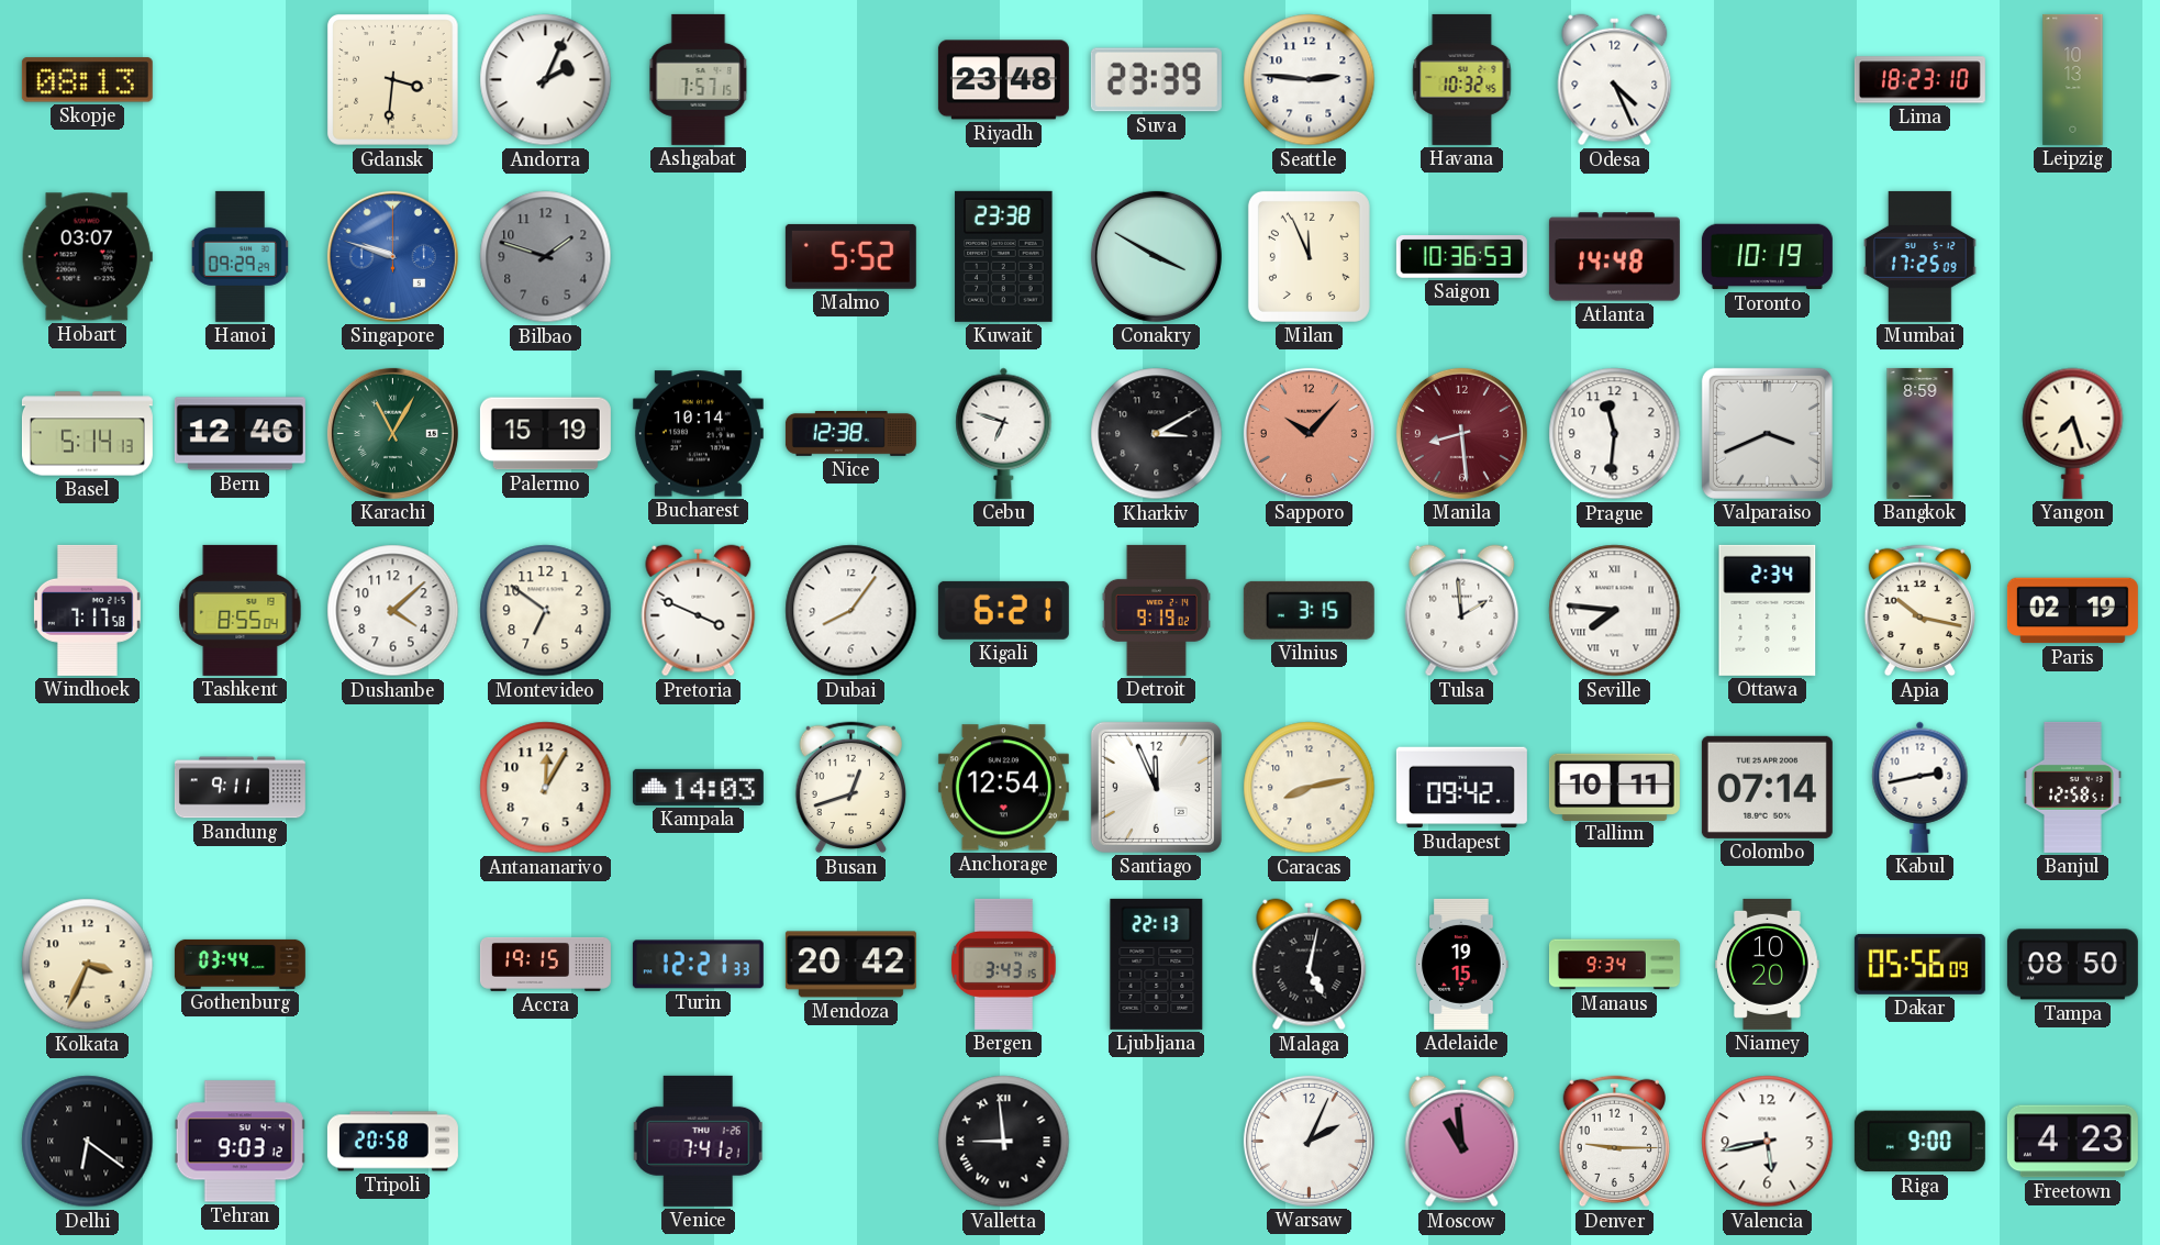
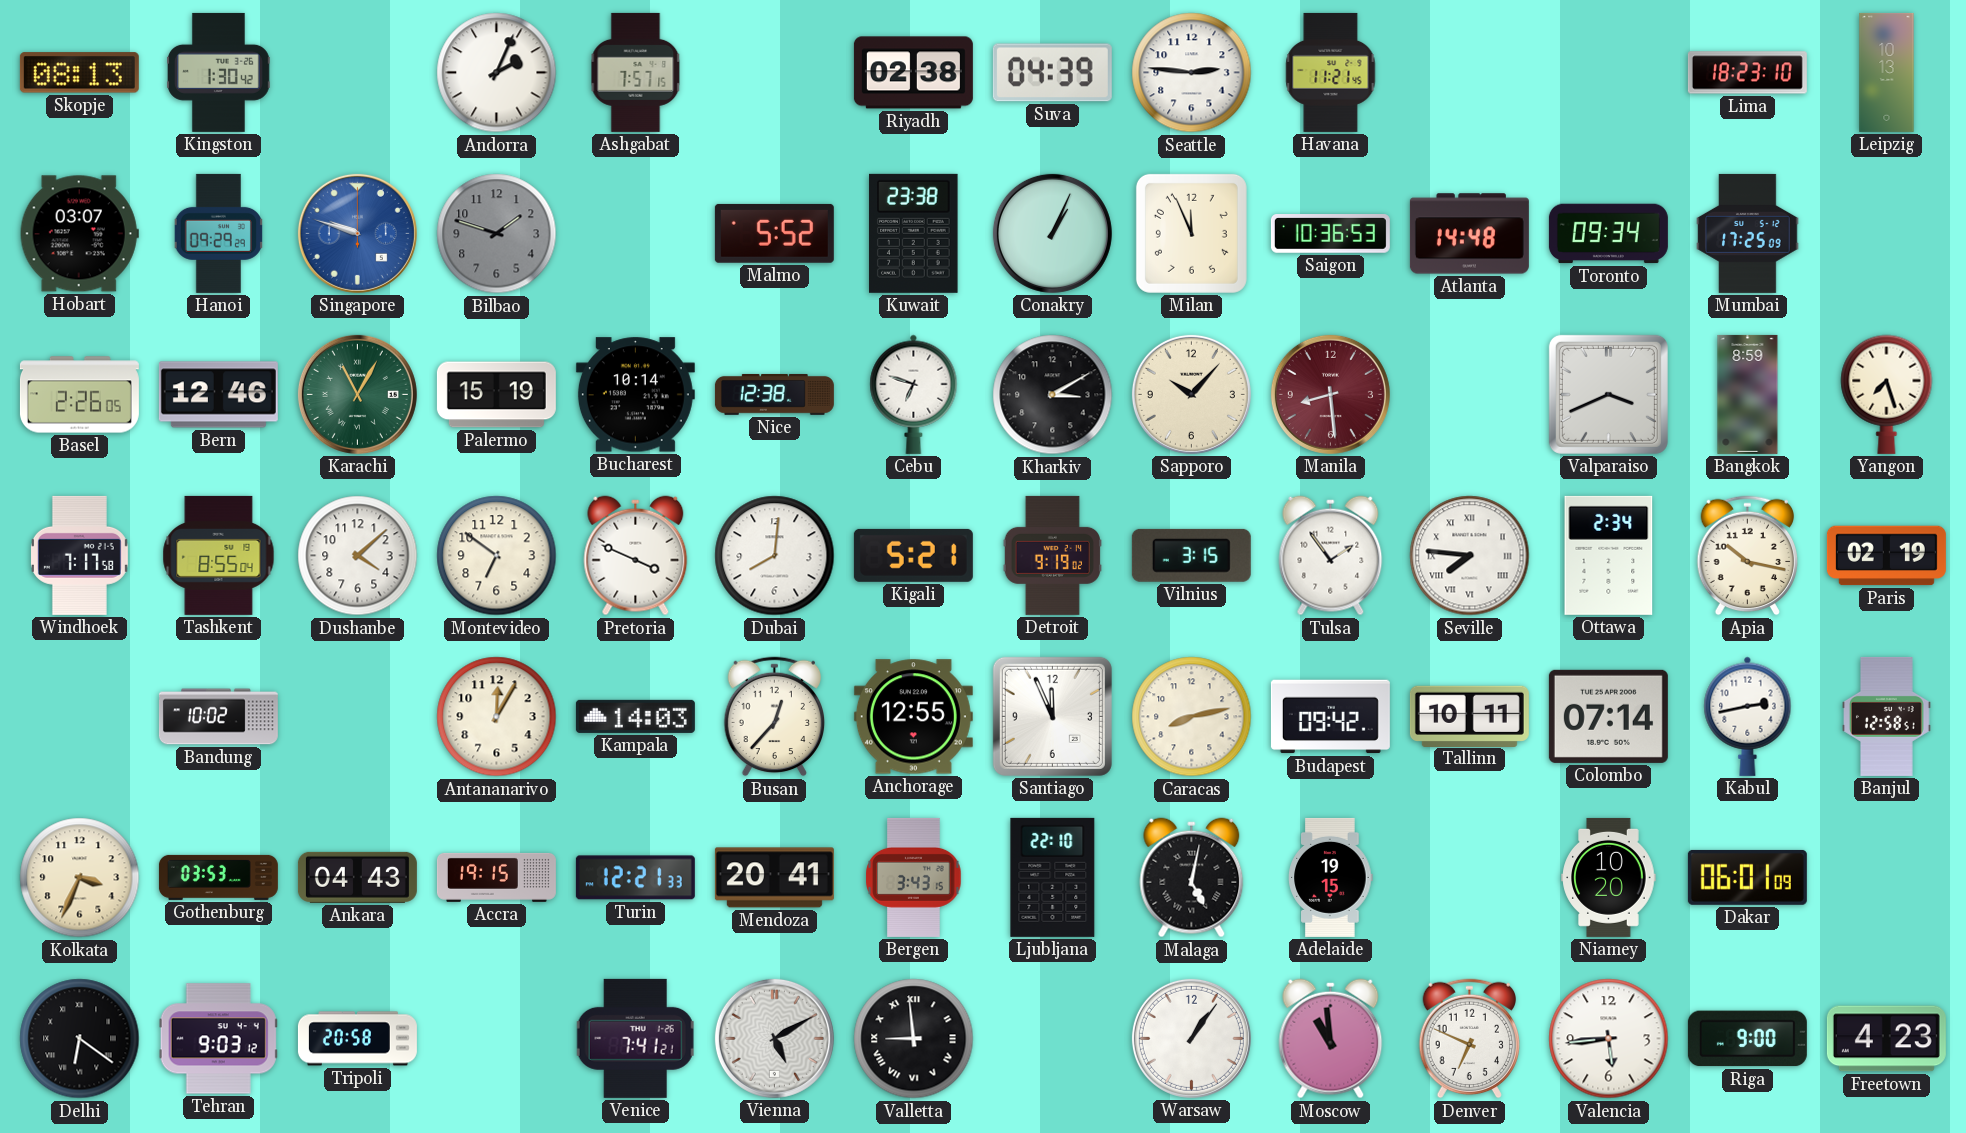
Kingston: none -> 1:30
Gdansk: 3:31 -> none
Riyadh: 23:48 -> 02:38
Suva: 23:39 -> 04:39
Havana: 10:32 -> 11:21
Odesa: 4:26 -> none
Conakry: 3:50 -> 1:04
Toronto: 10:19 -> 09:34
Basel: 5:14 -> 2:26
Sapporo dial: salmon -> cream
Prague: 11:31 -> none
Dubai: 8:06 -> 8:01
Kigali: 6:21 -> 5:21
Tulsa: 1:59 -> 1:54
Bandung: 9:11 -> 10:02
Busan: 12:42 -> 12:37
Anchorage: 12:54 -> 12:55
Gothenburg: 03:44 -> 03:53
Ankara: none -> 04:43
Mendoza: 20:42 -> 20:41
Ljubljana: 22:13 -> 22:10
Manaus: 9:34 -> none
Dakar: 05:56 -> 06:01
Tampa: 08:50 -> none
Vienna: none -> 5:10
Warsaw: 2:04 -> 1:06
Denver: 9:15 -> 6:49
Valencia: 5:43 -> 5:44
